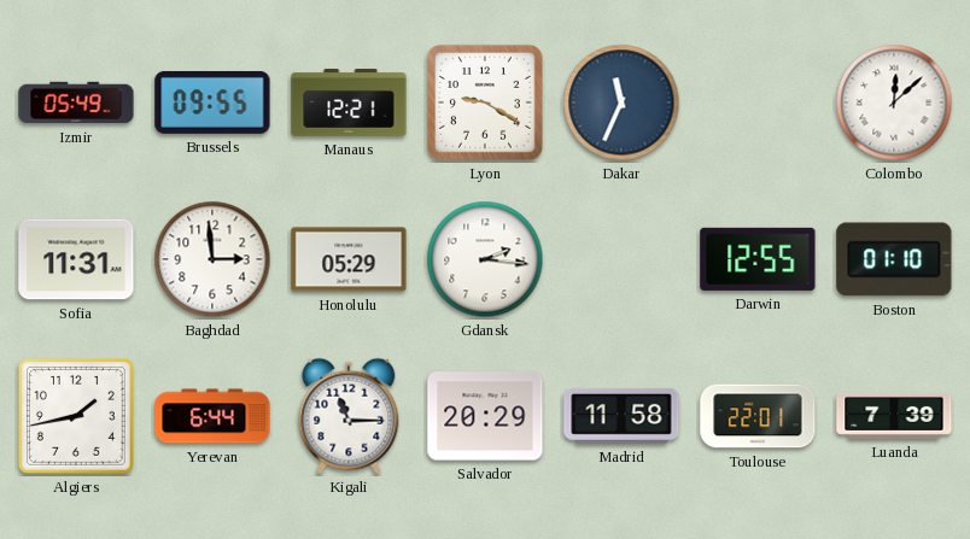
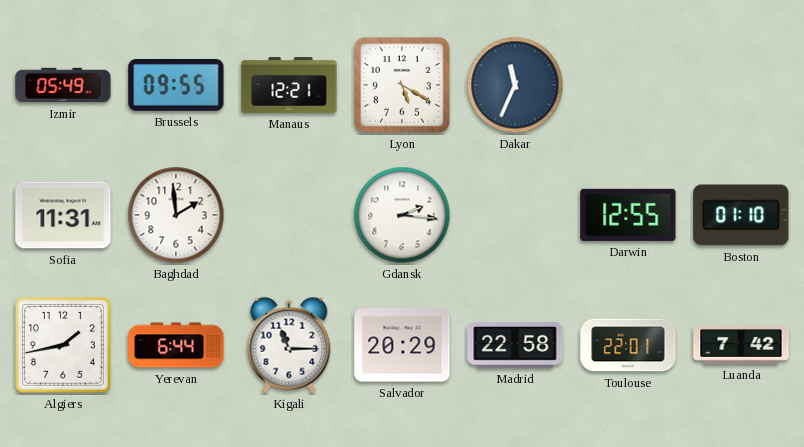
Lyon: 9:20 -> 5:20
Colombo: 12:08 -> none
Baghdad: 2:59 -> 1:59
Honolulu: 05:29 -> none
Madrid: 11:58 -> 22:58
Luanda: 7:39 -> 7:42
